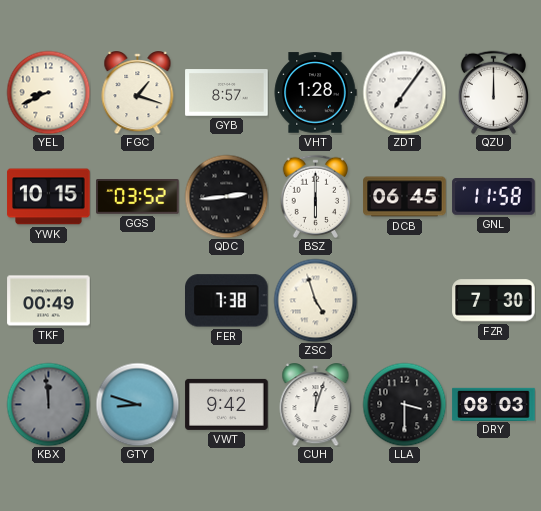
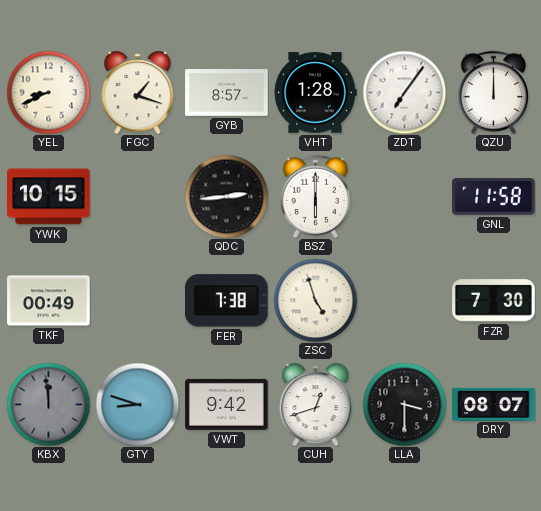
GGS: 03:52 -> none
DCB: 06:45 -> none
CUH: 12:03 -> 12:42
DRY: 08:03 -> 08:07
